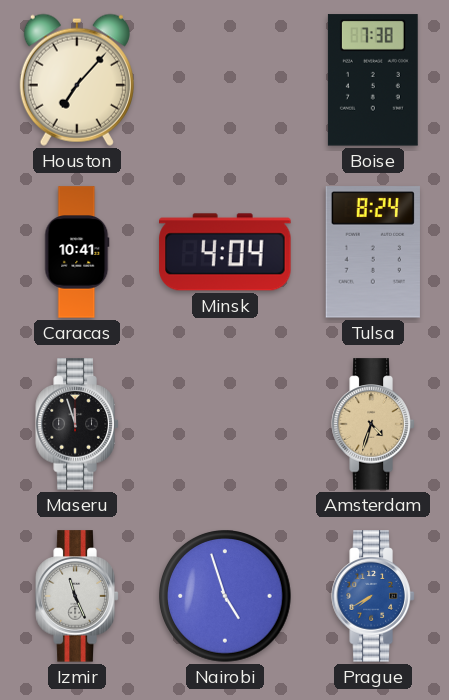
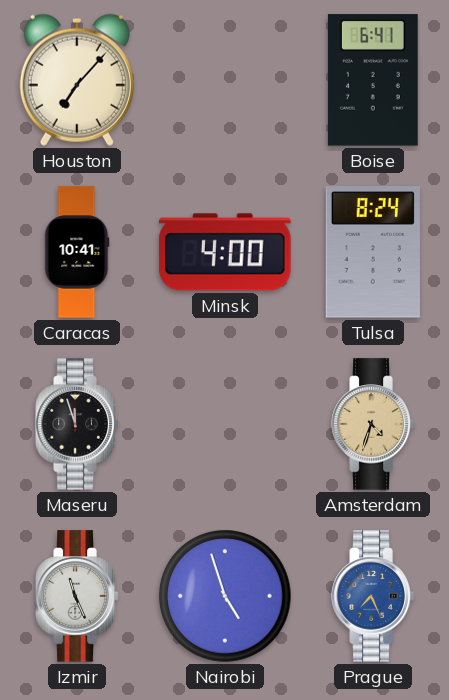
Boise: 7:38 -> 6:41
Minsk: 4:04 -> 4:00
Prague: 7:40 -> 7:26
